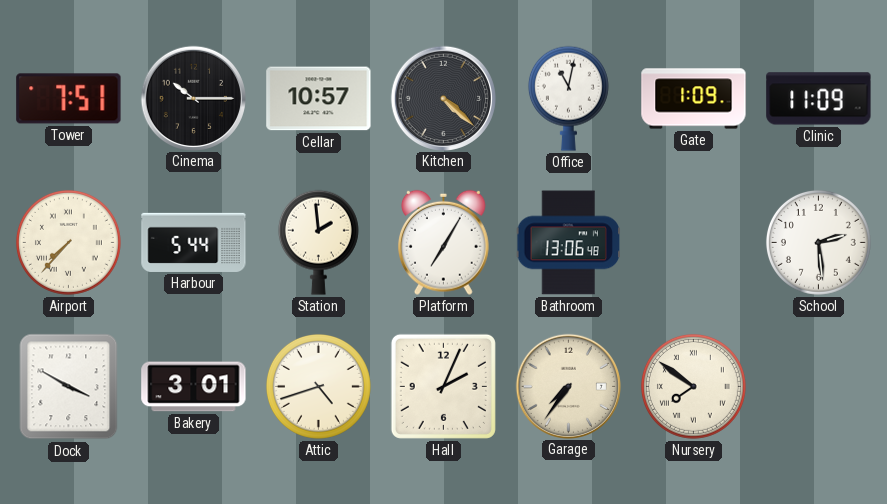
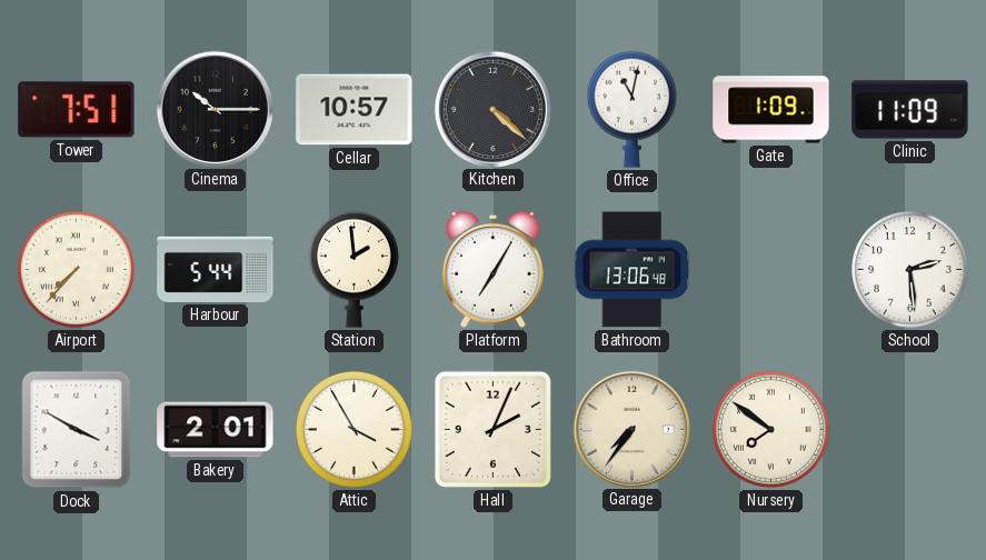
Bakery: 3:01 -> 2:01
Attic: 4:42 -> 3:55
